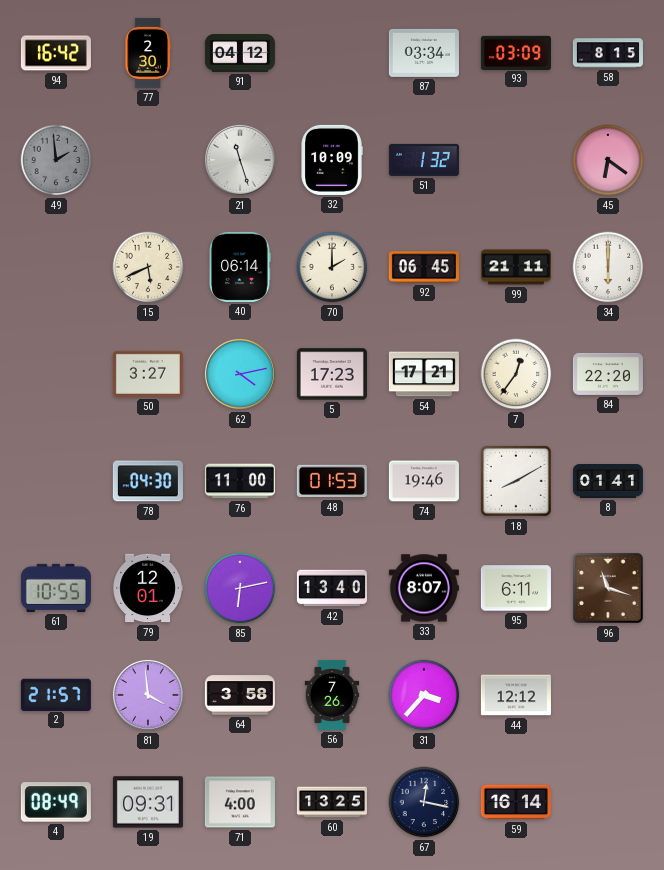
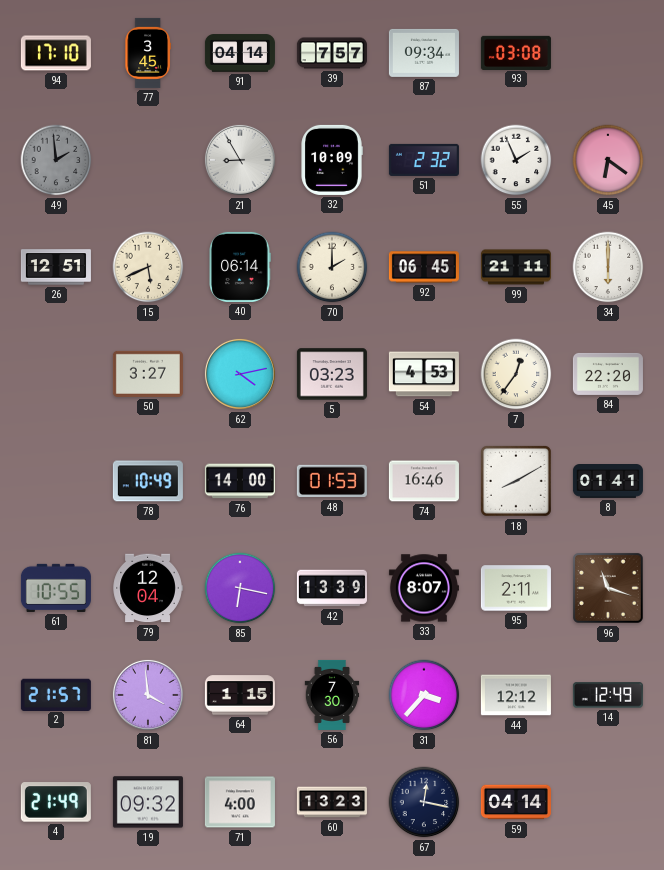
94: 16:42 -> 17:10
77: 2:30 -> 3:45
91: 04:12 -> 04:14
39: none -> 7:57
87: 03:34 -> 09:34
93: 03:09 -> 03:08
58: 8:15 -> none
21: 11:27 -> 8:55
51: 1:32 -> 2:32
55: none -> 1:56
26: none -> 12:51
5: 17:23 -> 03:23
54: 17:21 -> 4:53
78: 04:30 -> 10:49
76: 11:00 -> 14:00
74: 19:46 -> 16:46
79: 12:01 -> 12:04
85: 6:13 -> 6:17
42: 13:40 -> 13:39
95: 6:11 -> 2:11
64: 3:58 -> 1:15
56: 7:26 -> 7:30
14: none -> 12:49
4: 08:49 -> 21:49
19: 09:31 -> 09:32
60: 13:25 -> 13:23
59: 16:14 -> 04:14
